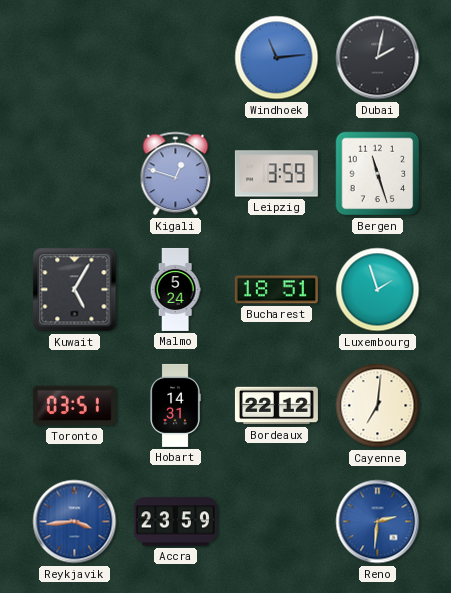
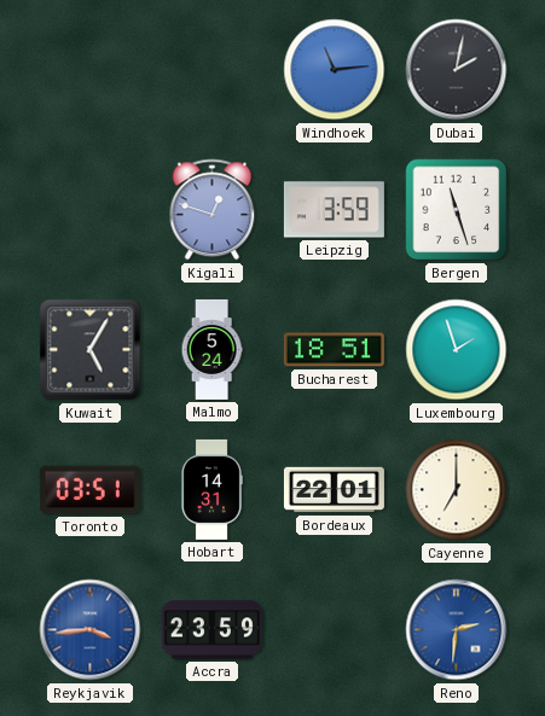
Bordeaux: 22:12 -> 22:01
Cayenne: 7:01 -> 7:00
